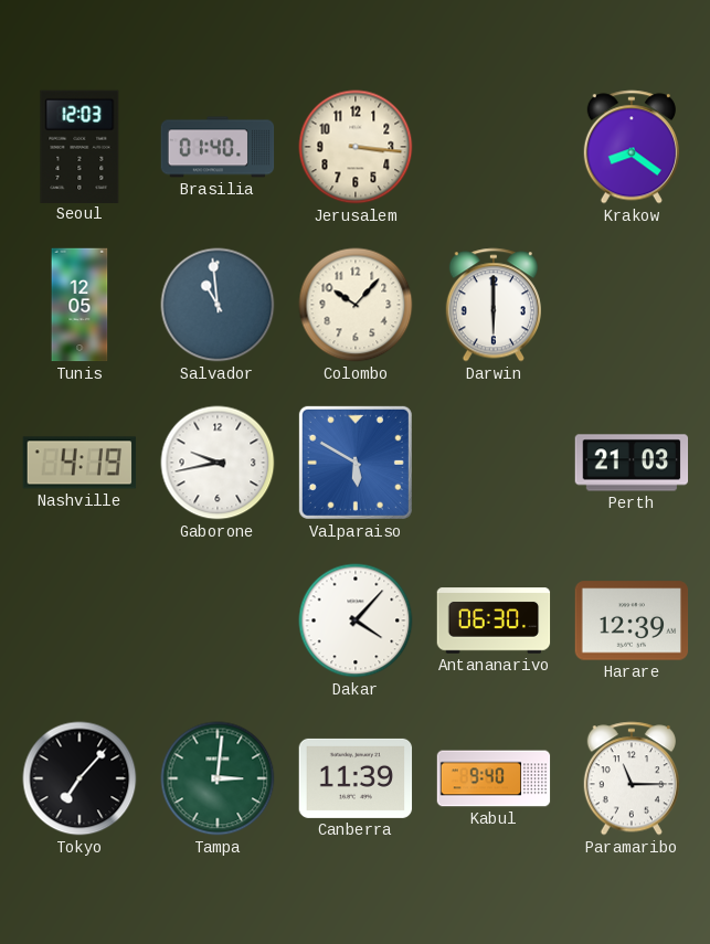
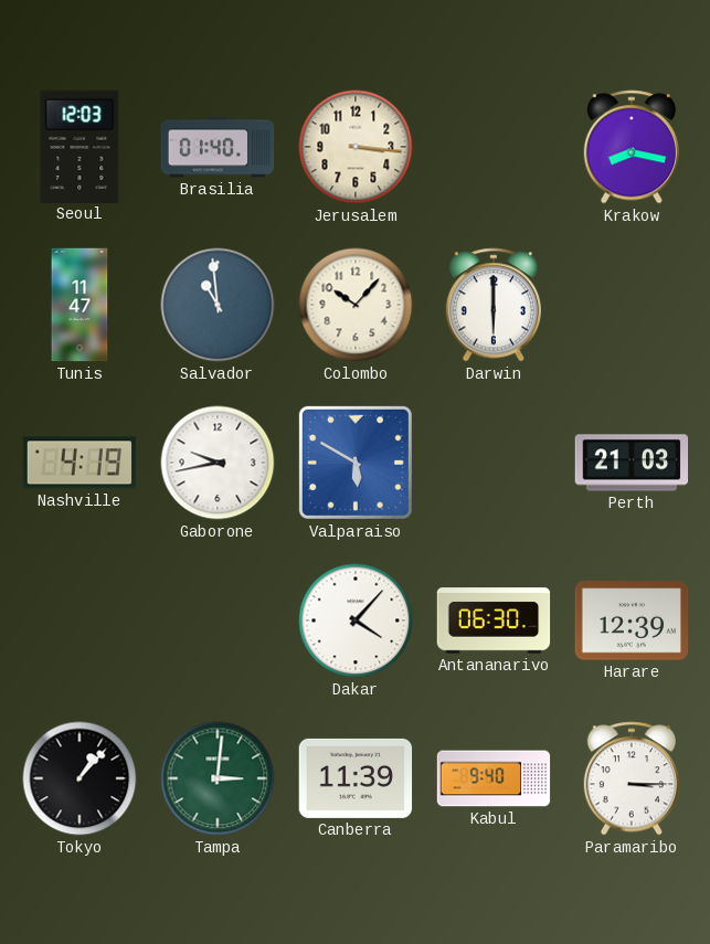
Krakow: 8:21 -> 8:17
Tunis: 12:05 -> 11:47
Tokyo: 7:07 -> 1:07
Paramaribo: 11:15 -> 3:15
